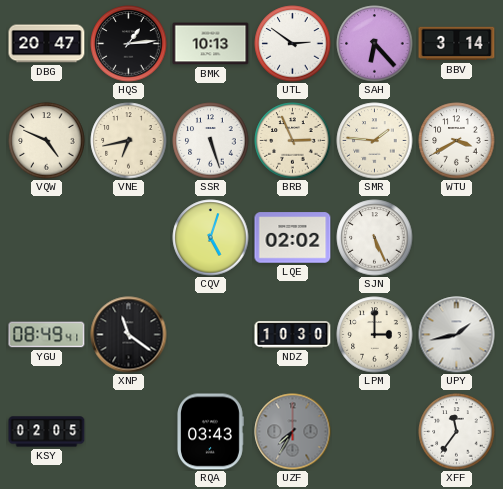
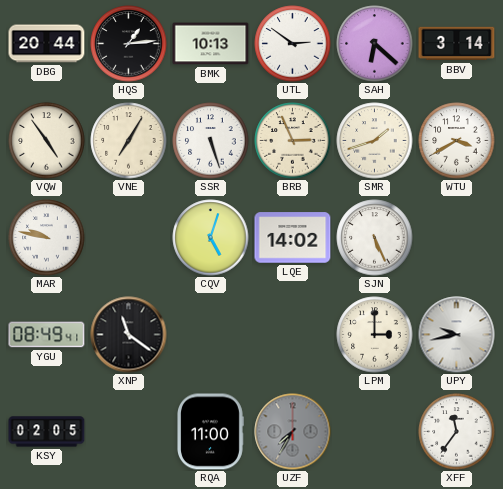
DBG: 20:47 -> 20:44
SAH: 6:23 -> 6:22
VQW: 4:49 -> 4:54
VNE: 6:43 -> 7:05
SMR: 1:46 -> 1:42
MAR: none -> 9:47
LQE: 02:02 -> 14:02
NDZ: 10:30 -> none
UPY: 1:43 -> 9:43
RQA: 03:43 -> 11:00
